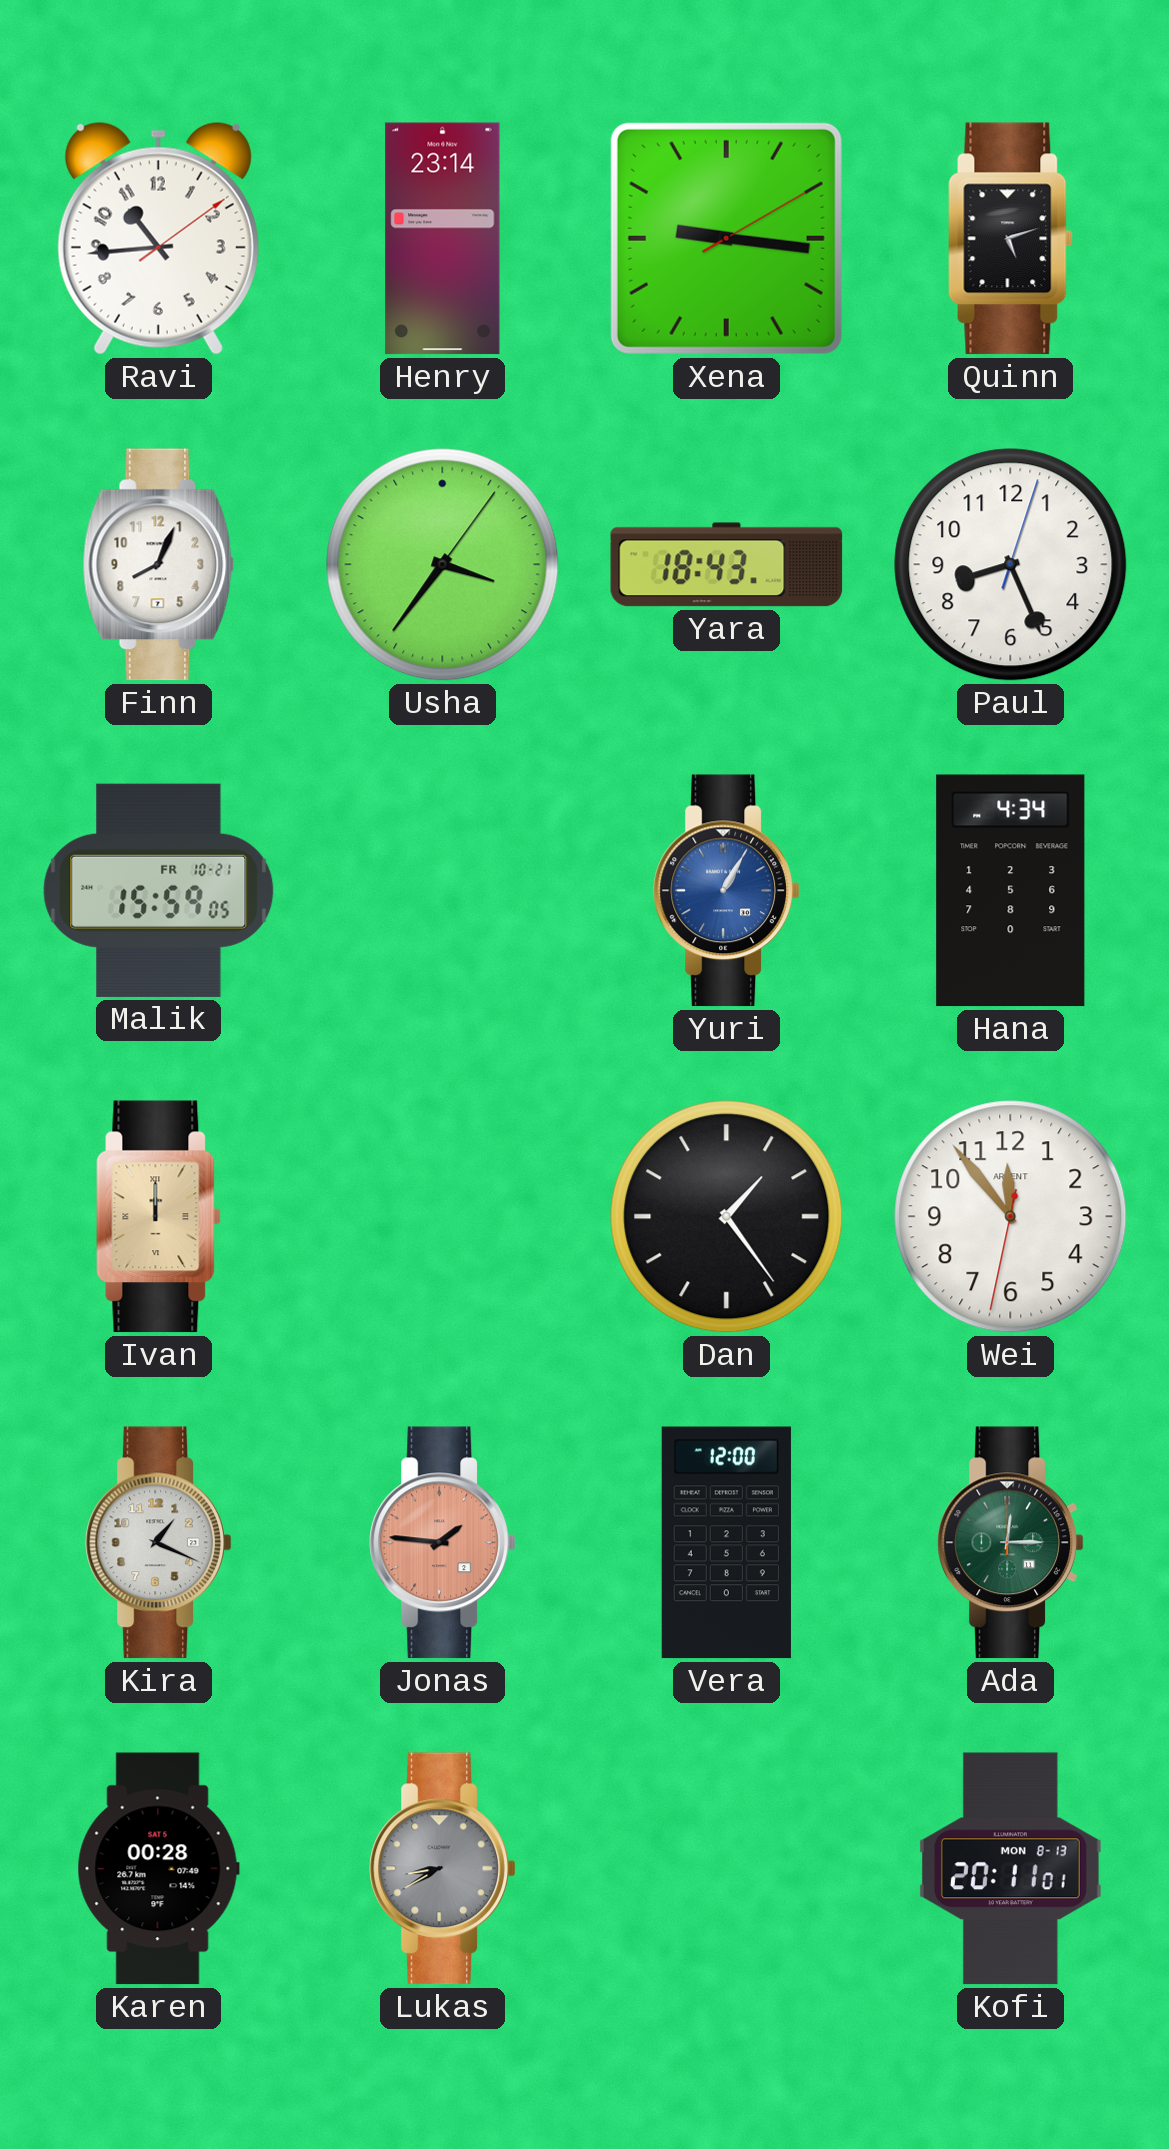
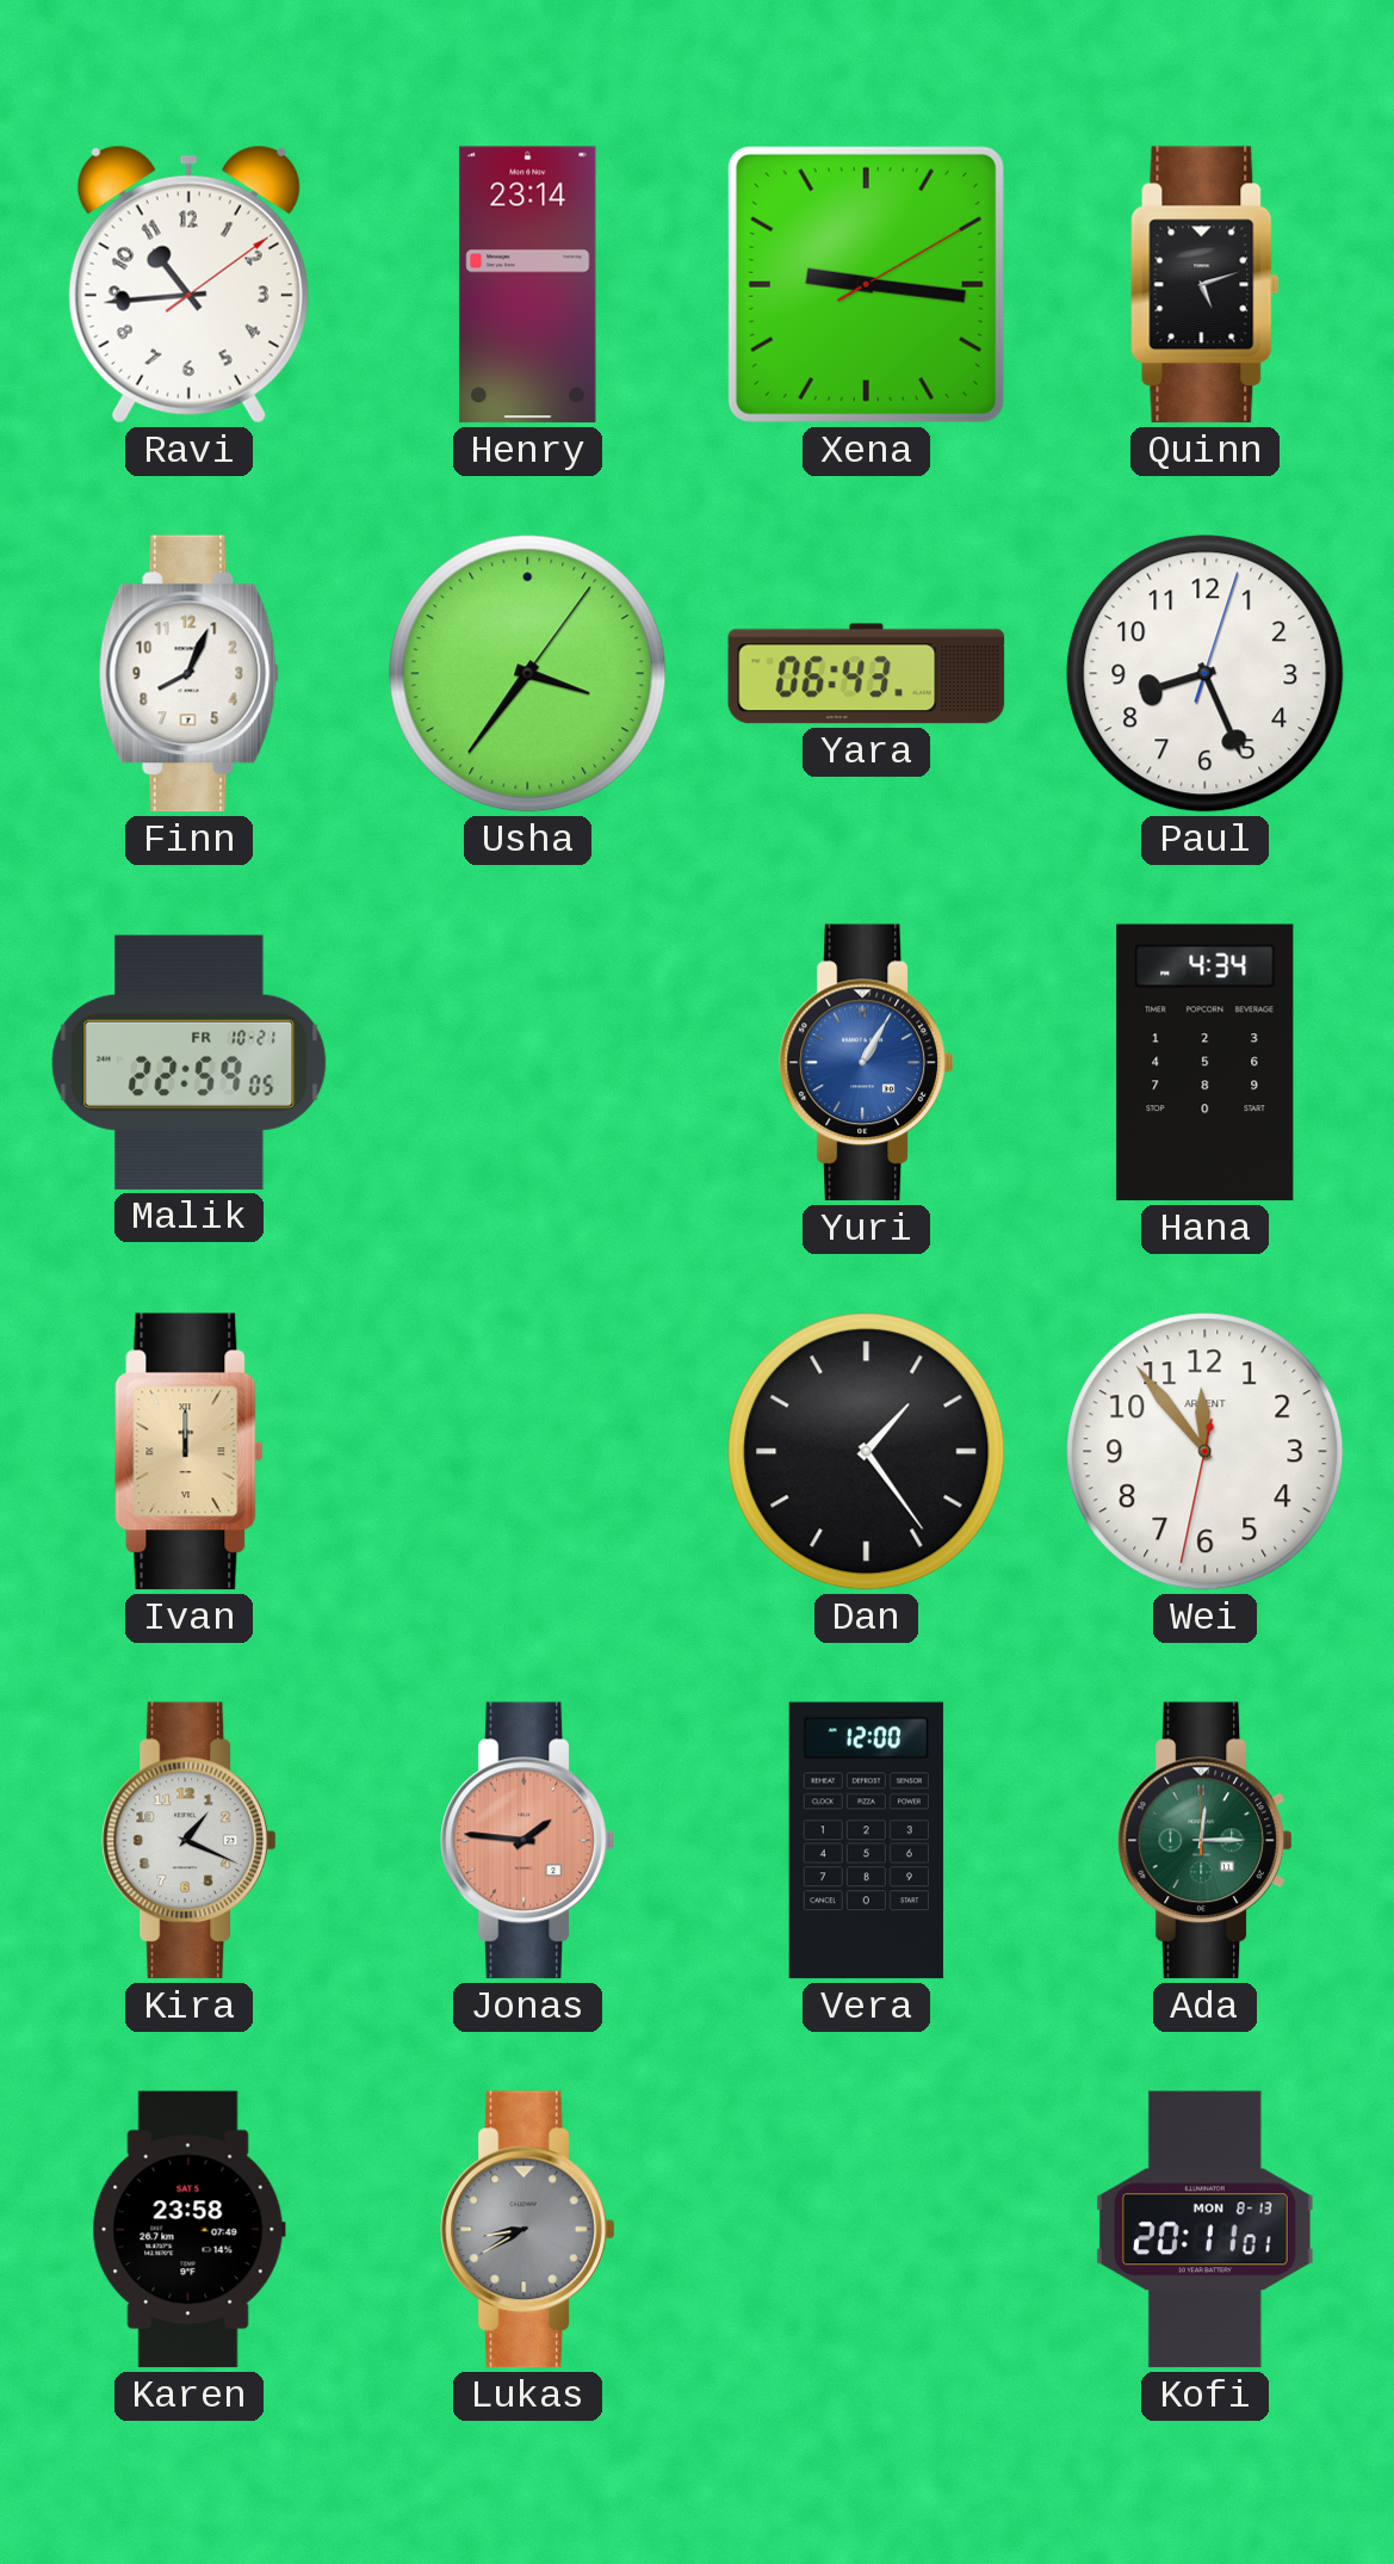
Yara: 18:43 -> 06:43
Malik: 15:59 -> 22:59
Karen: 00:28 -> 23:58
